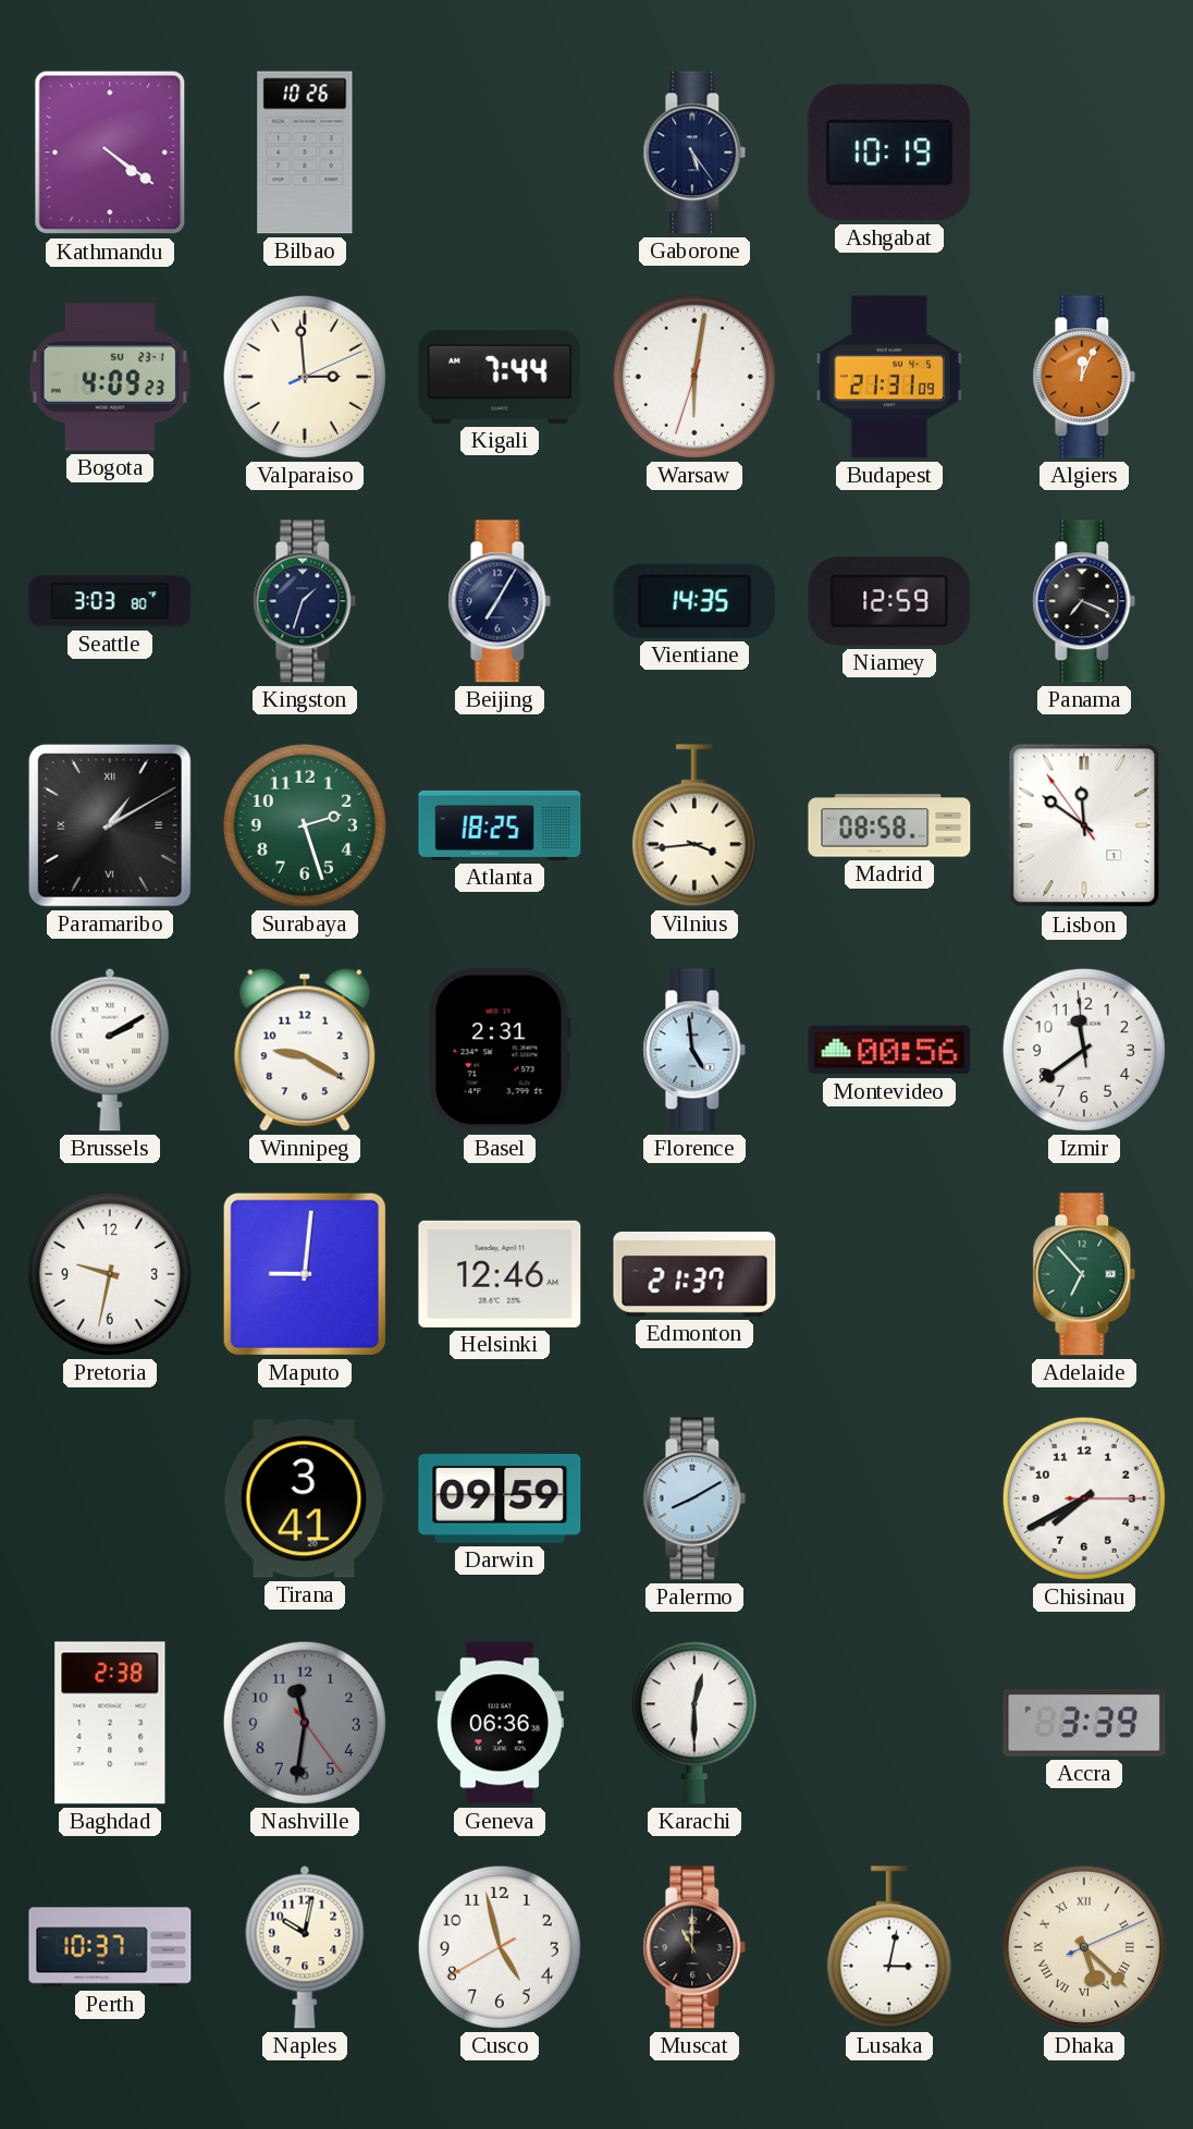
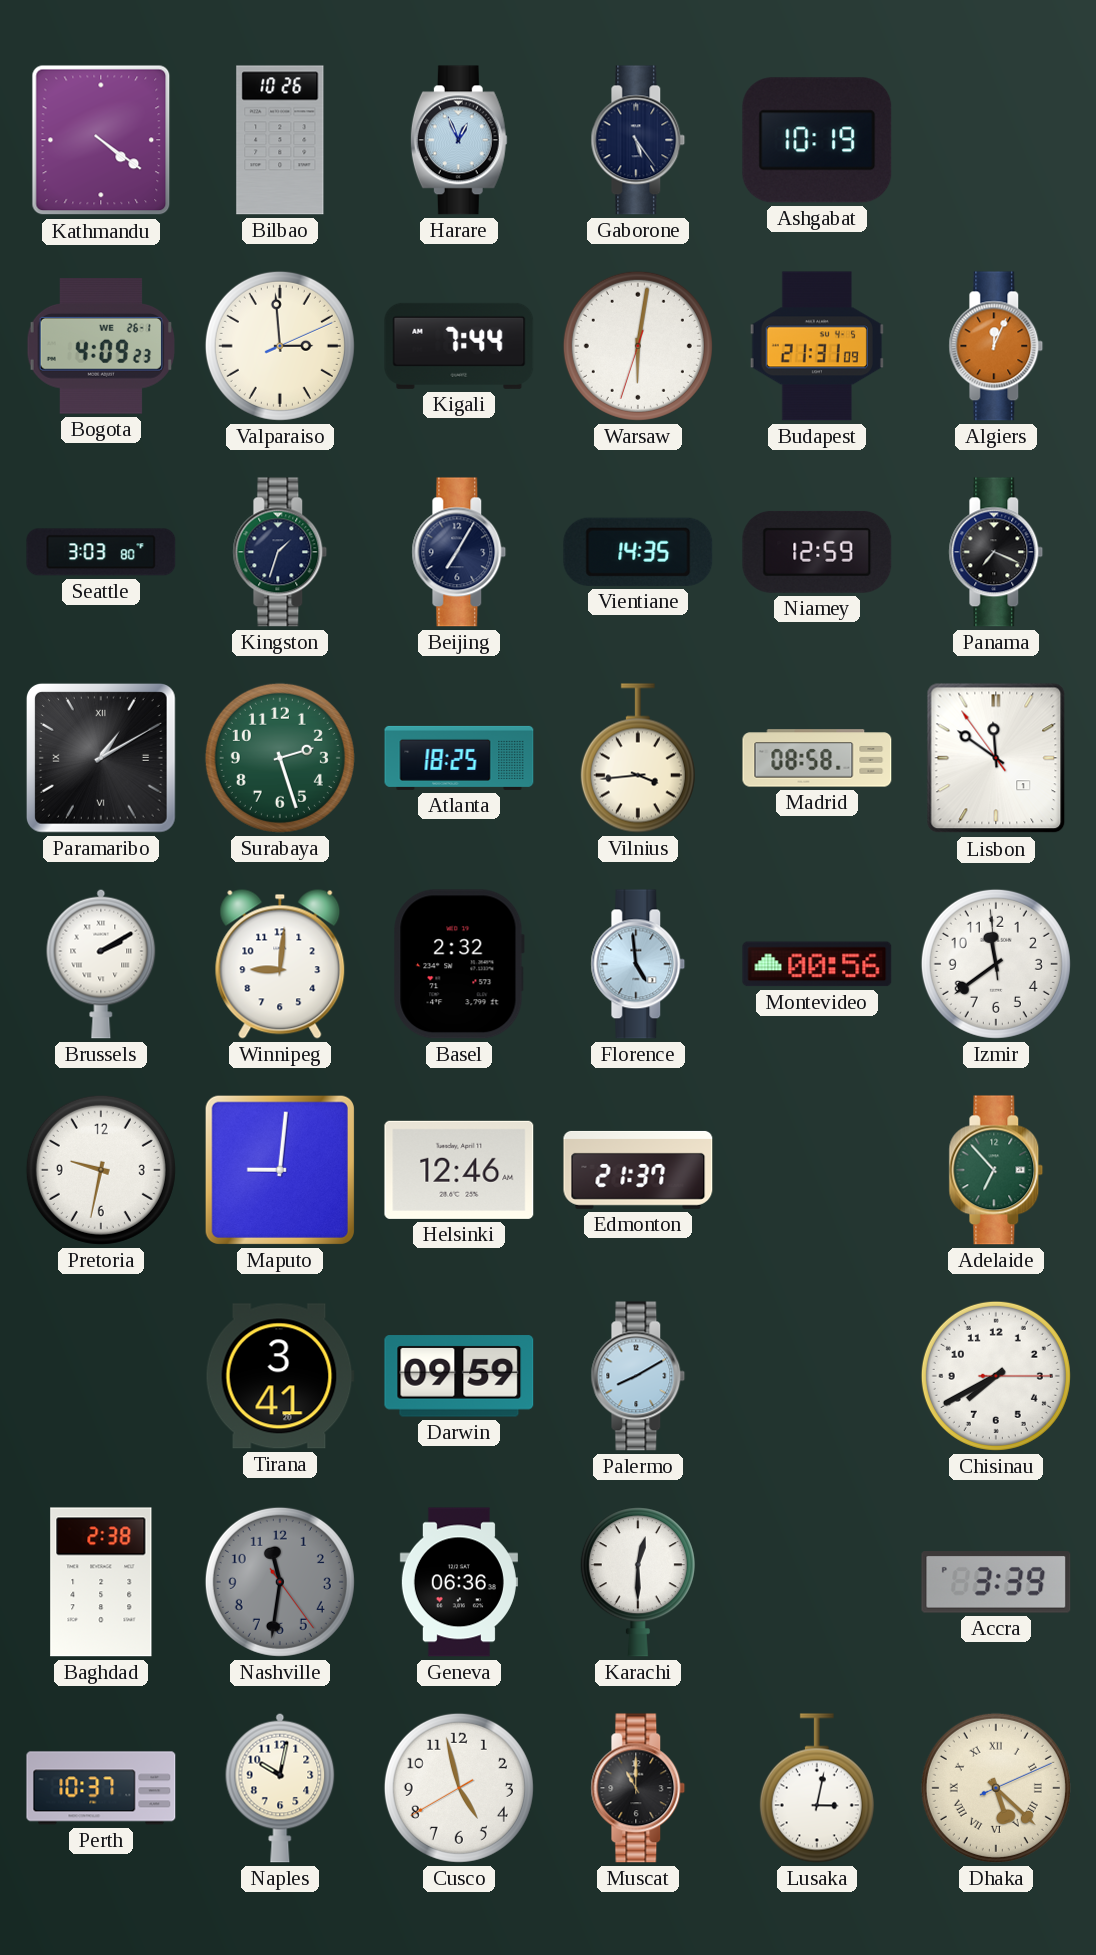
Harare: none -> 12:56
Bogota date: SU 23-1 -> WE 26-1
Winnipeg: 9:20 -> 9:01
Basel: 2:31 -> 2:32
